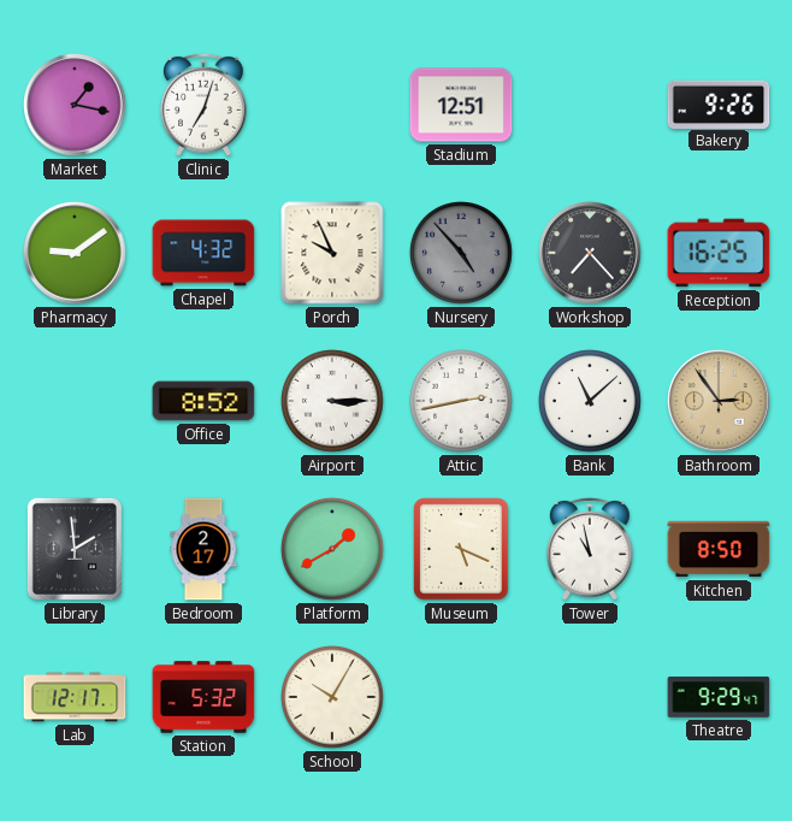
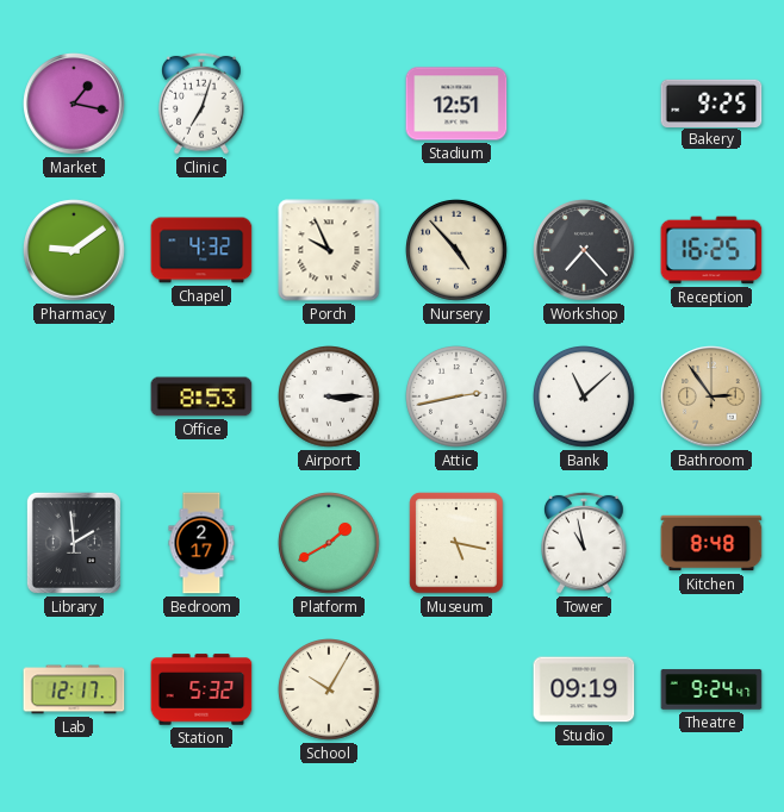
Bakery: 9:26 -> 9:25
Nursery dial: grey -> cream
Office: 8:52 -> 8:53
Museum: 5:19 -> 5:17
Kitchen: 8:50 -> 8:48
Studio: none -> 09:19
Theatre: 9:29 -> 9:24
